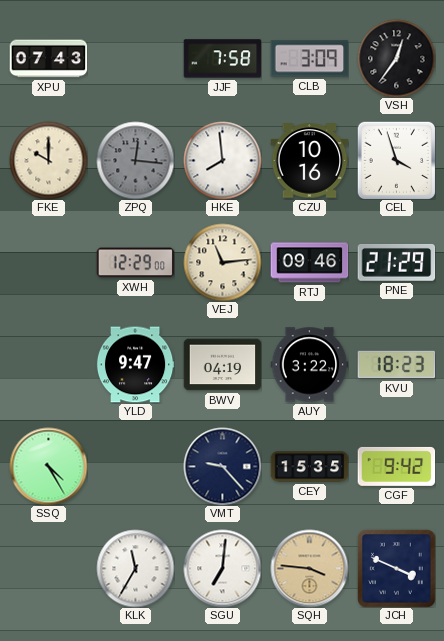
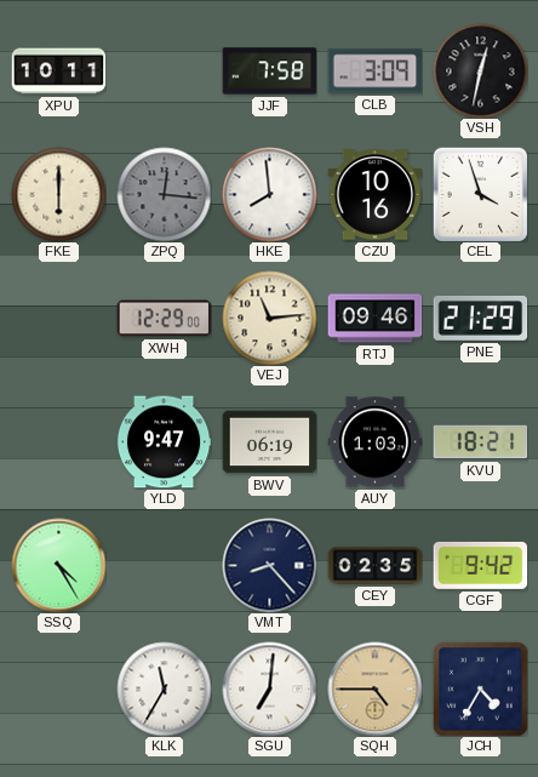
XPU: 07:43 -> 10:11
VSH: 12:36 -> 12:32
FKE: 10:00 -> 6:00
BWV: 04:19 -> 06:19
AUY: 3:22 -> 1:03
KVU: 18:23 -> 18:21
VMT: 9:23 -> 8:23
CEY: 15:35 -> 02:35
SQH: 3:46 -> 4:45
JCH: 3:49 -> 4:35
